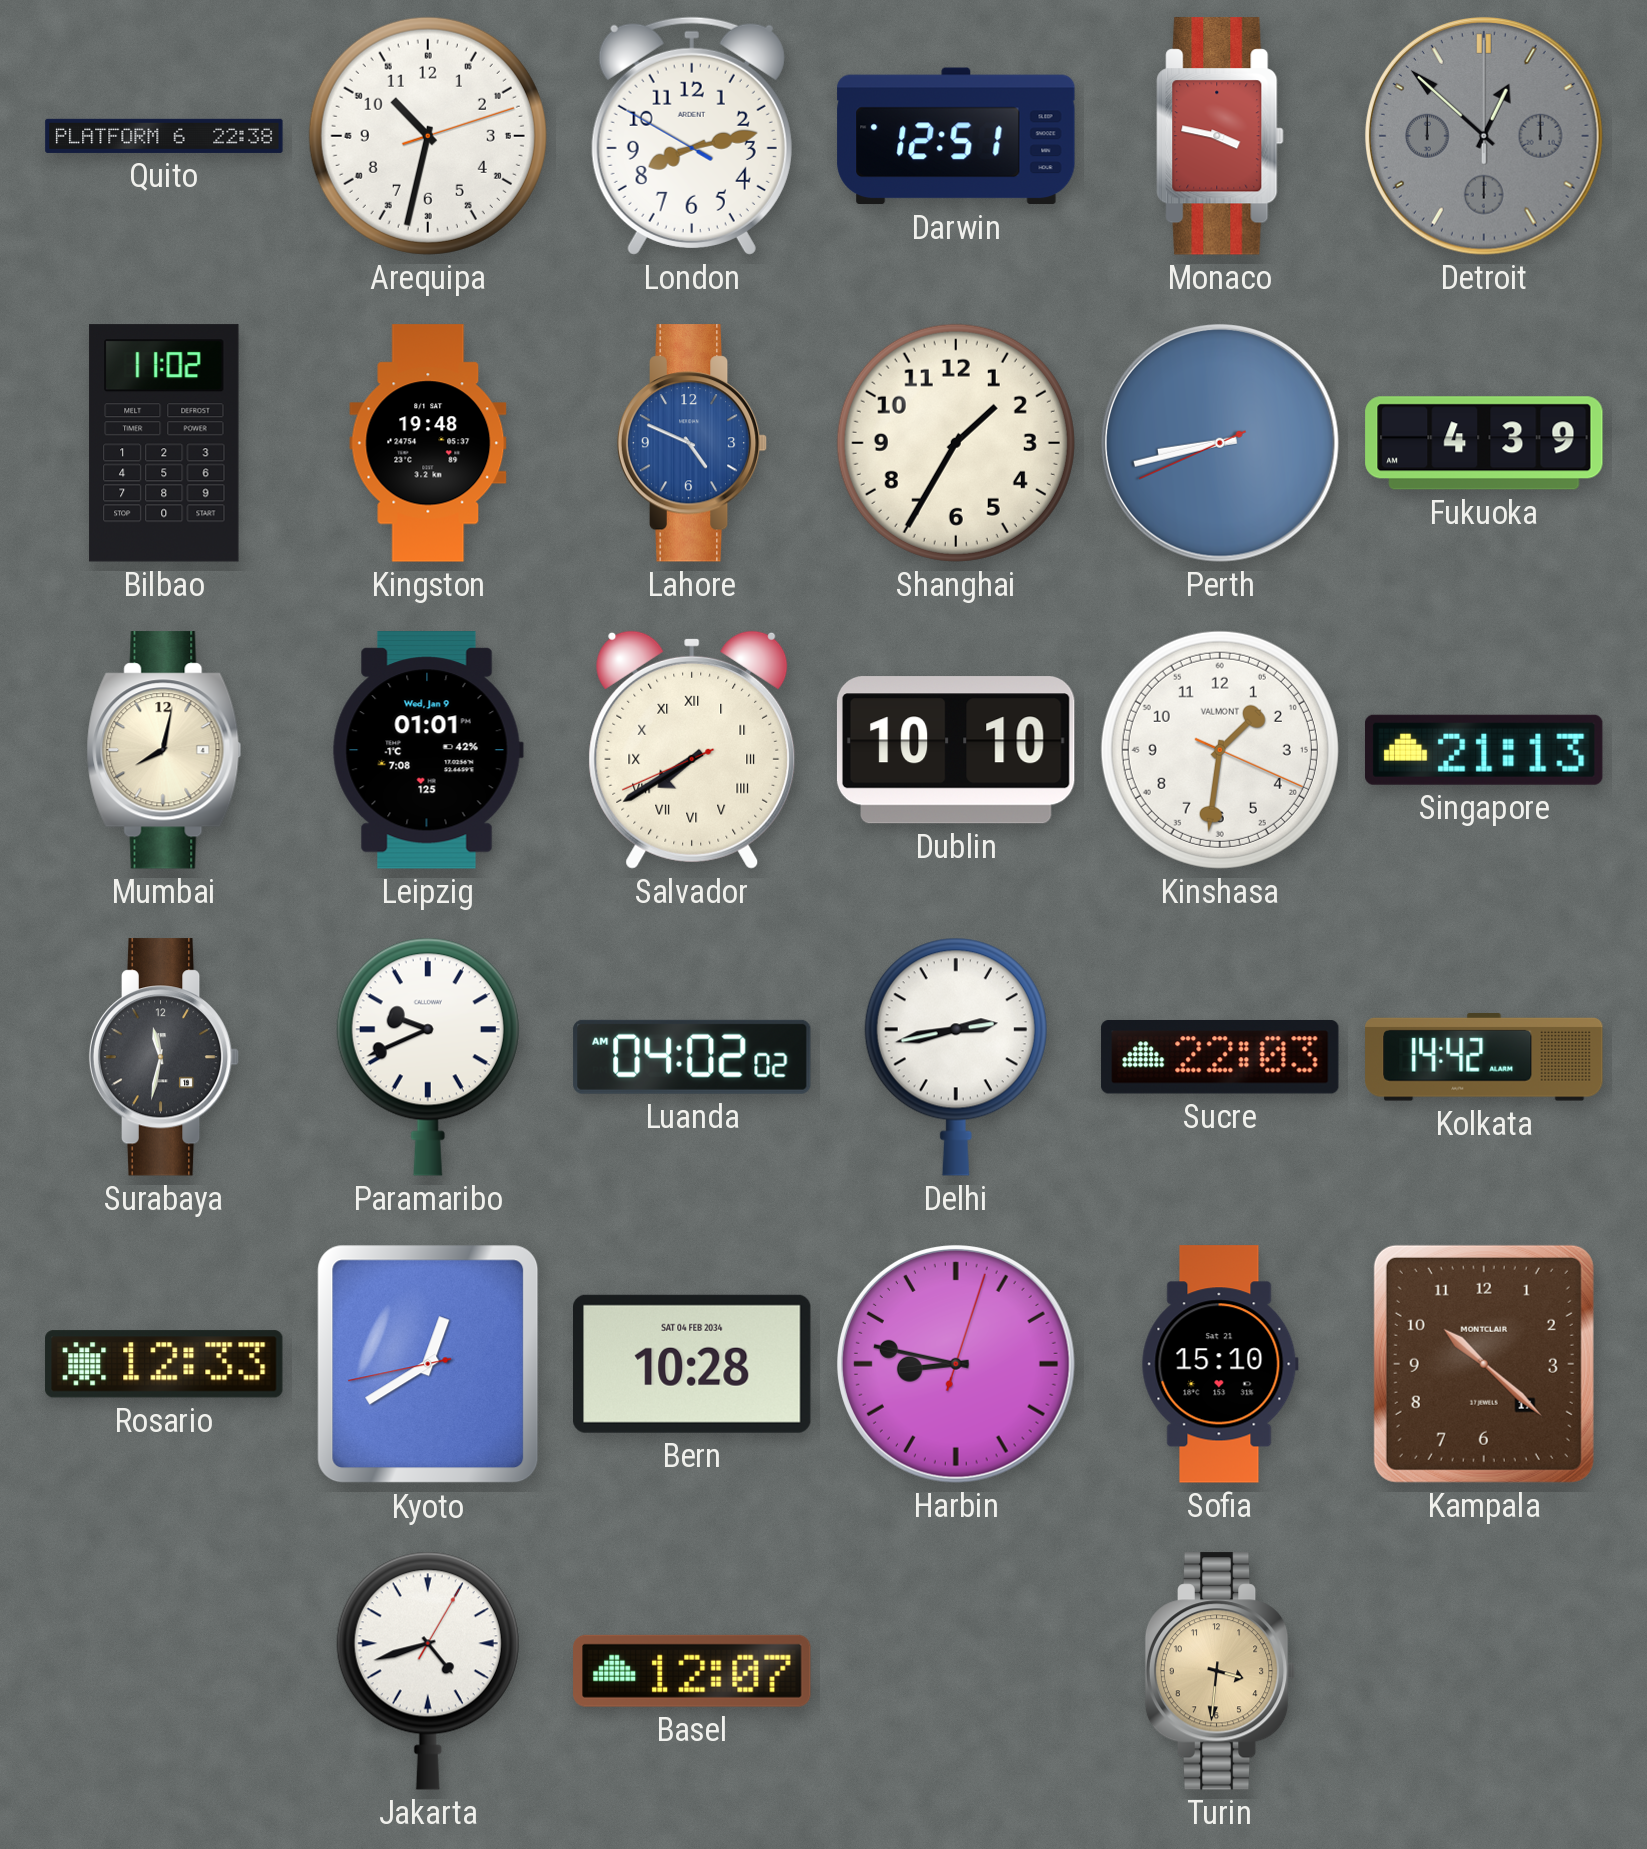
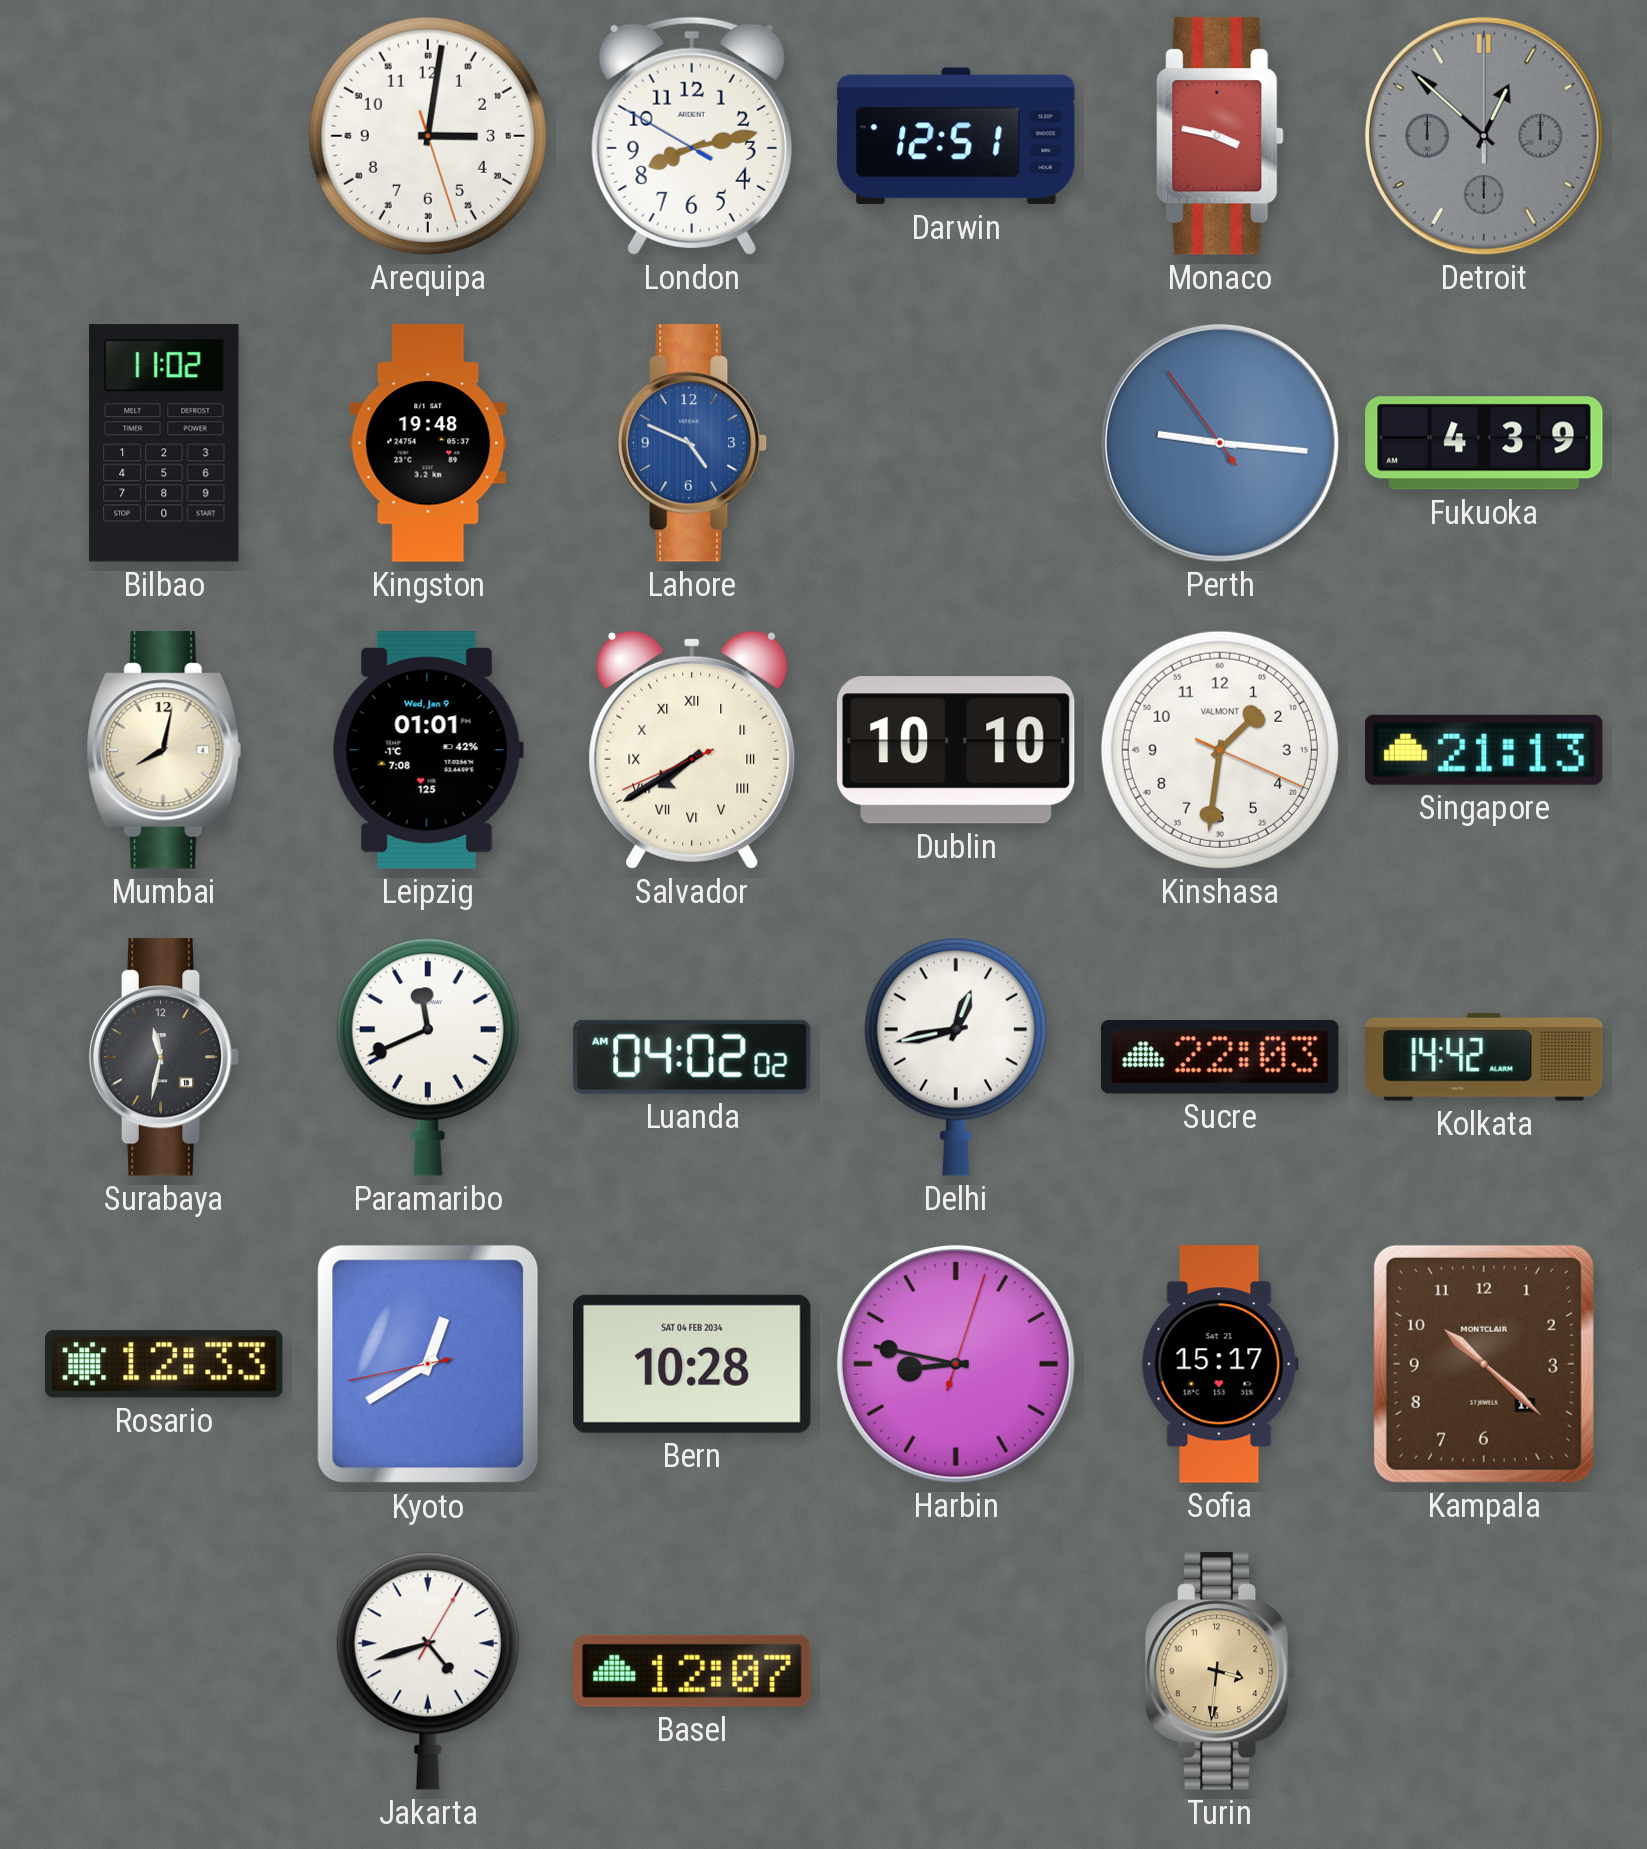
Quito: 22:38 -> none
Arequipa: 10:32 -> 3:01
Shanghai: 1:35 -> none
Perth: 8:42 -> 9:15
Paramaribo: 9:41 -> 11:41
Delhi: 2:43 -> 12:43
Sofia: 15:10 -> 15:17
